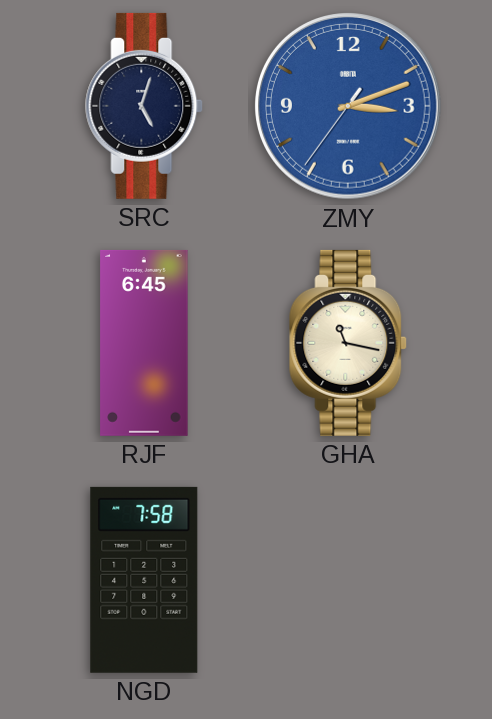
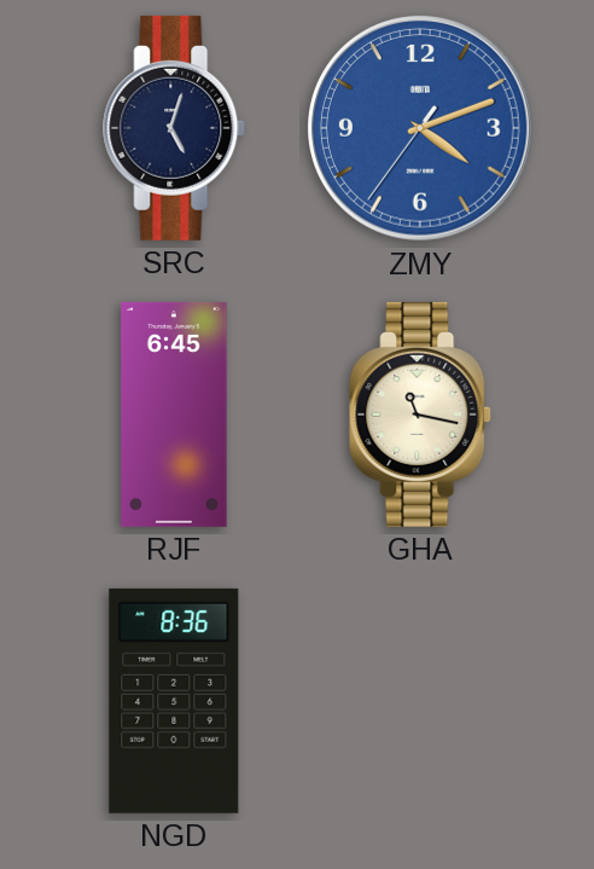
ZMY: 3:11 -> 4:11
NGD: 7:58 -> 8:36
